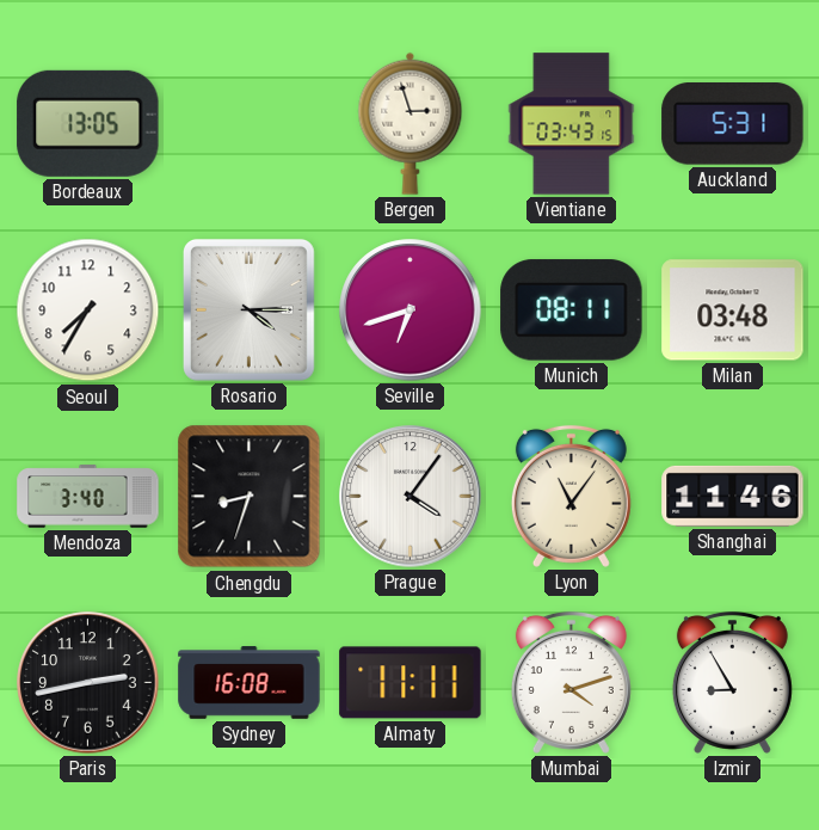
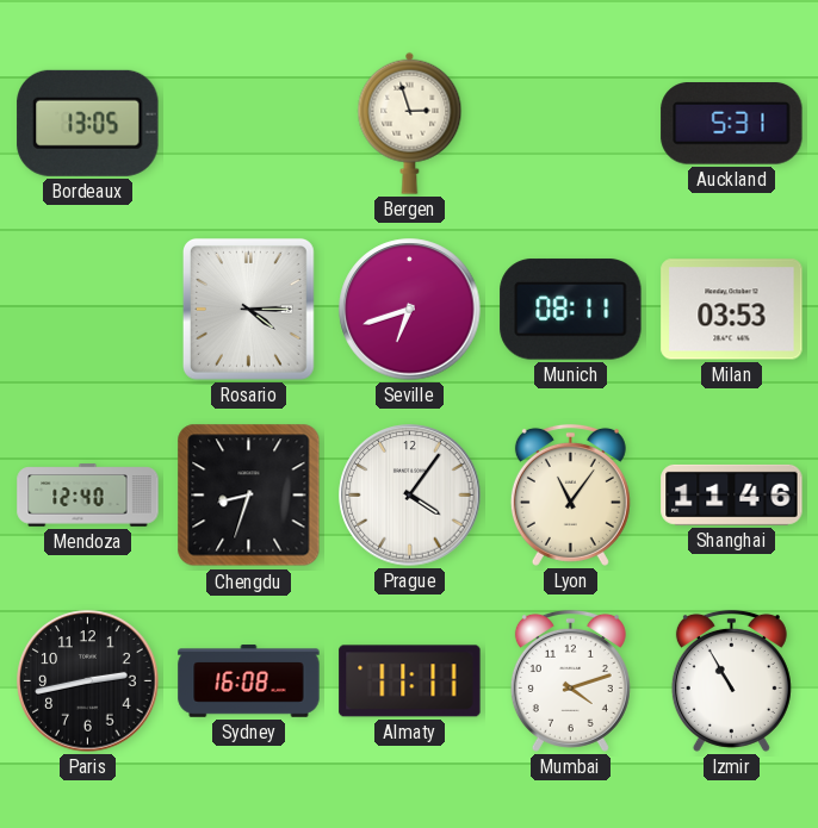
Vientiane: 03:43 -> none
Seoul: 7:35 -> none
Milan: 03:48 -> 03:53
Mendoza: 3:40 -> 12:40
Izmir: 8:55 -> 10:55
